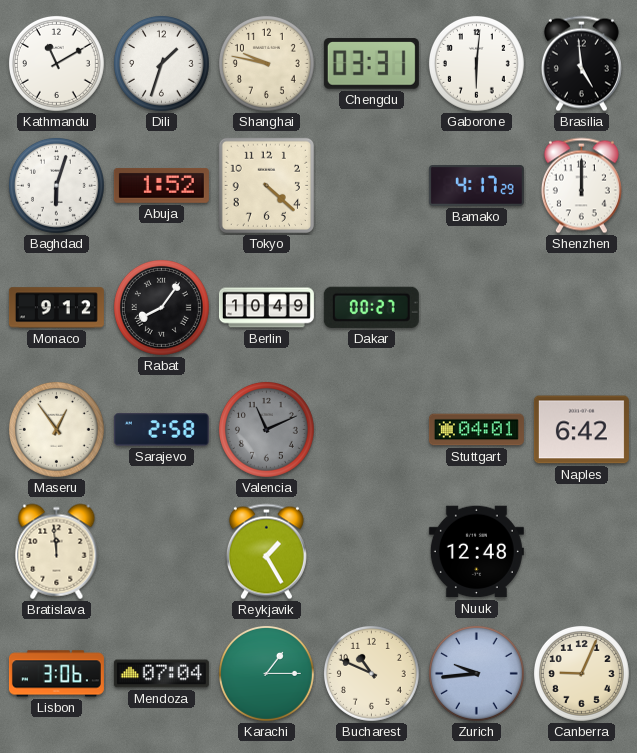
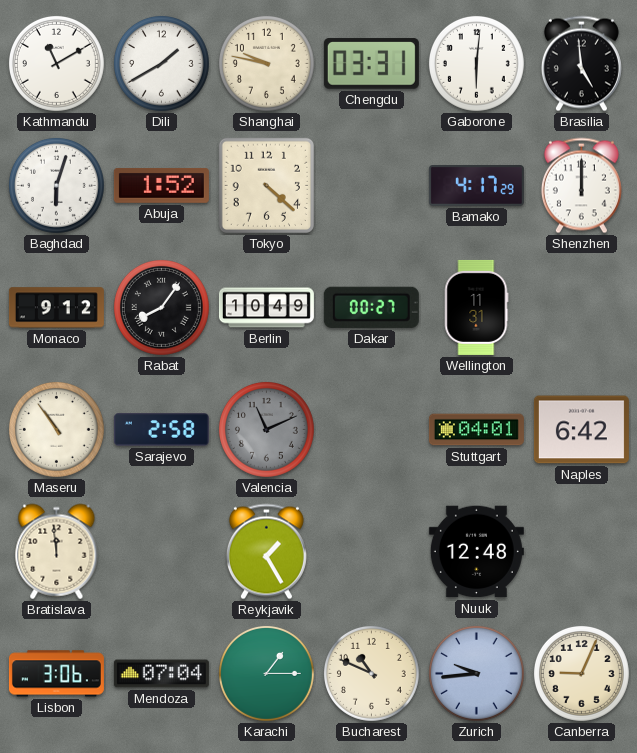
Dili: 1:33 -> 1:40
Wellington: none -> 11:31
Maseru: 12:54 -> 10:54
